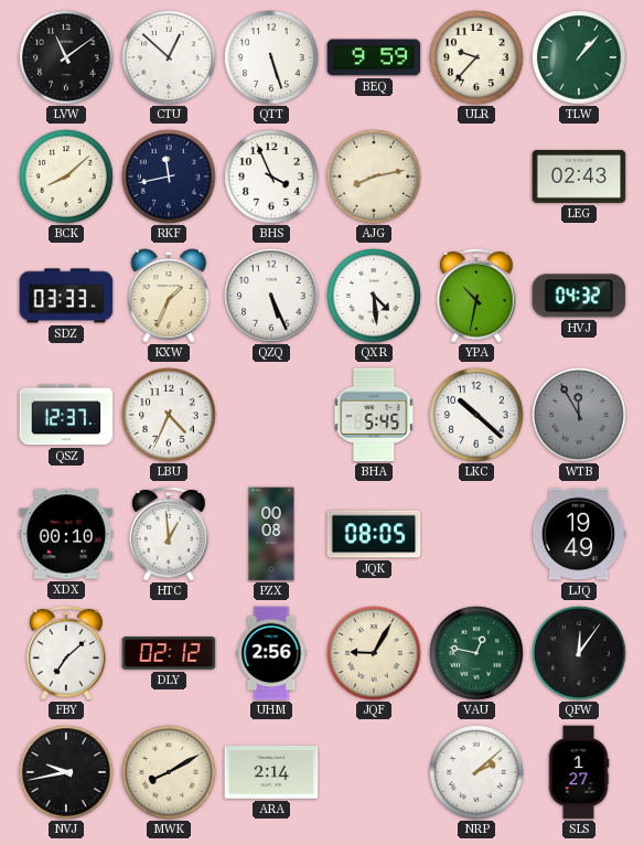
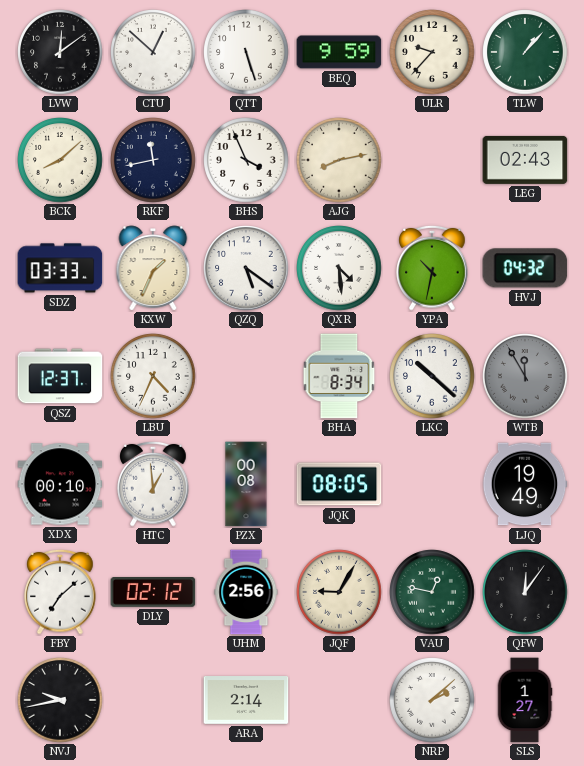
LVW: 11:09 -> 12:09
QZQ: 5:26 -> 5:21
BHA: 5:45 -> 8:34
MWK: 8:10 -> none
